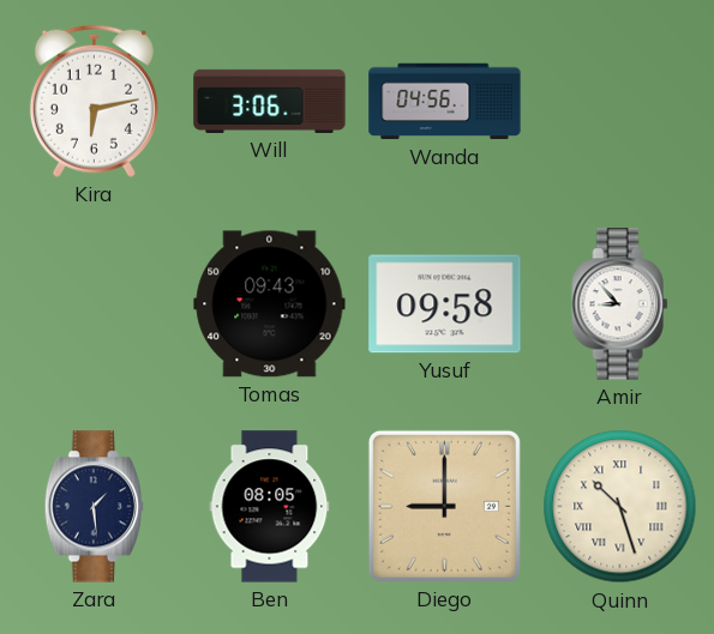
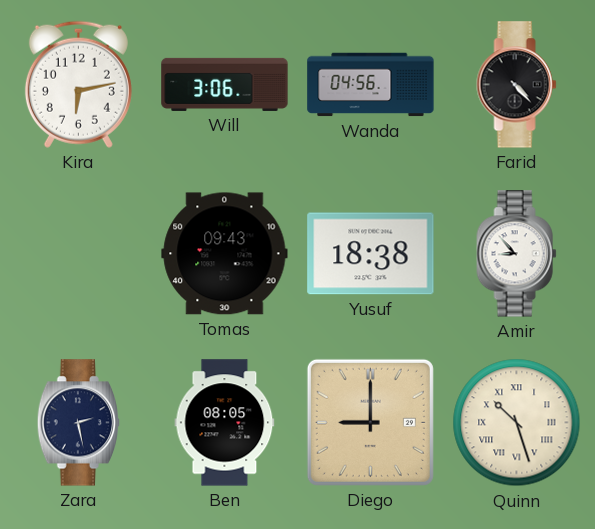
Farid: none -> 4:23
Yusuf: 09:58 -> 18:38
Zara: 1:29 -> 2:28
